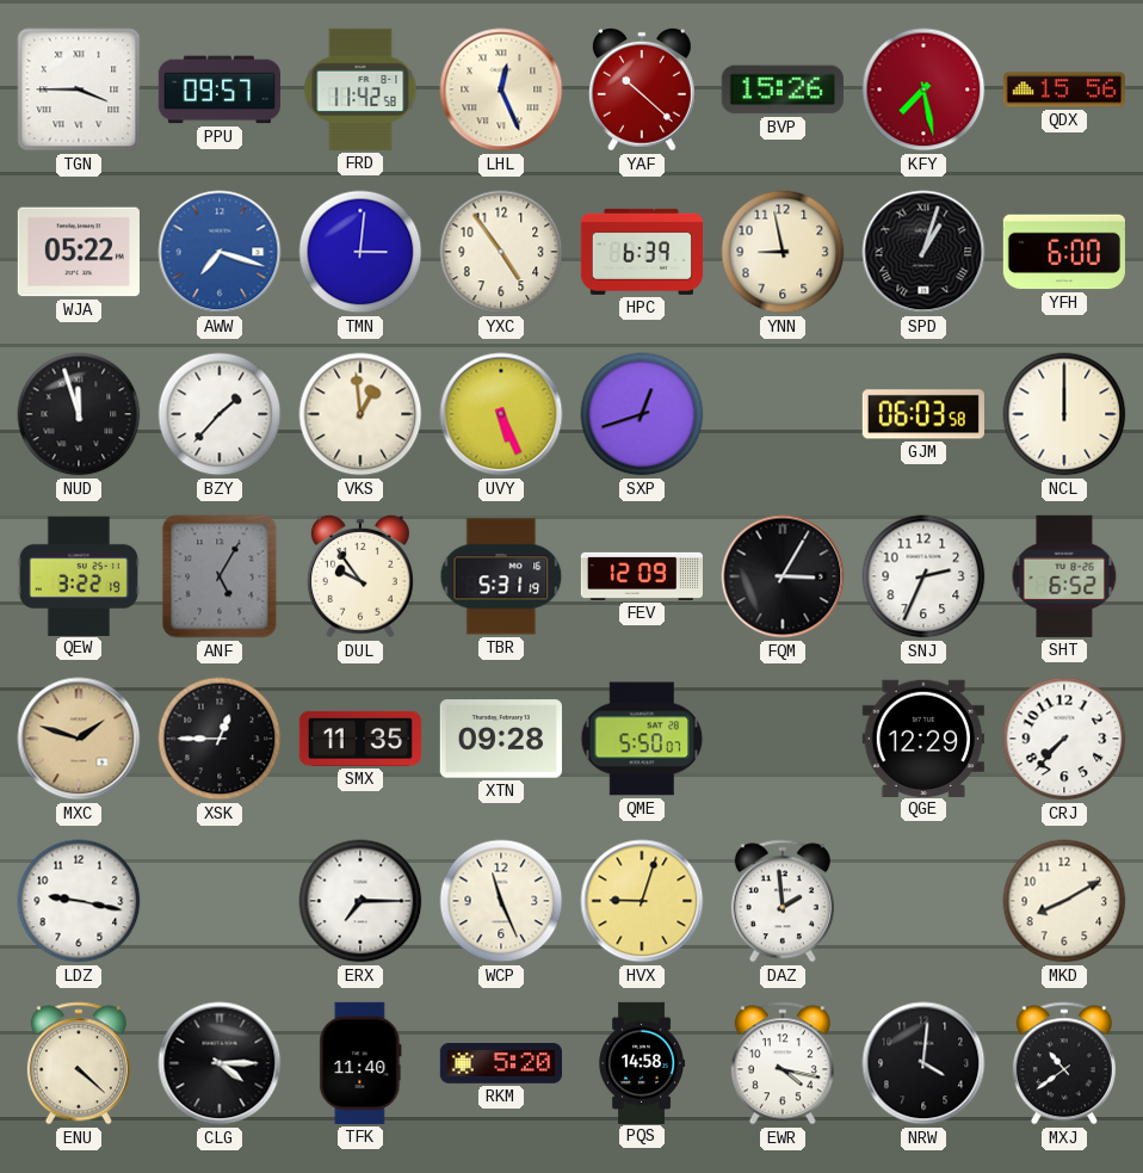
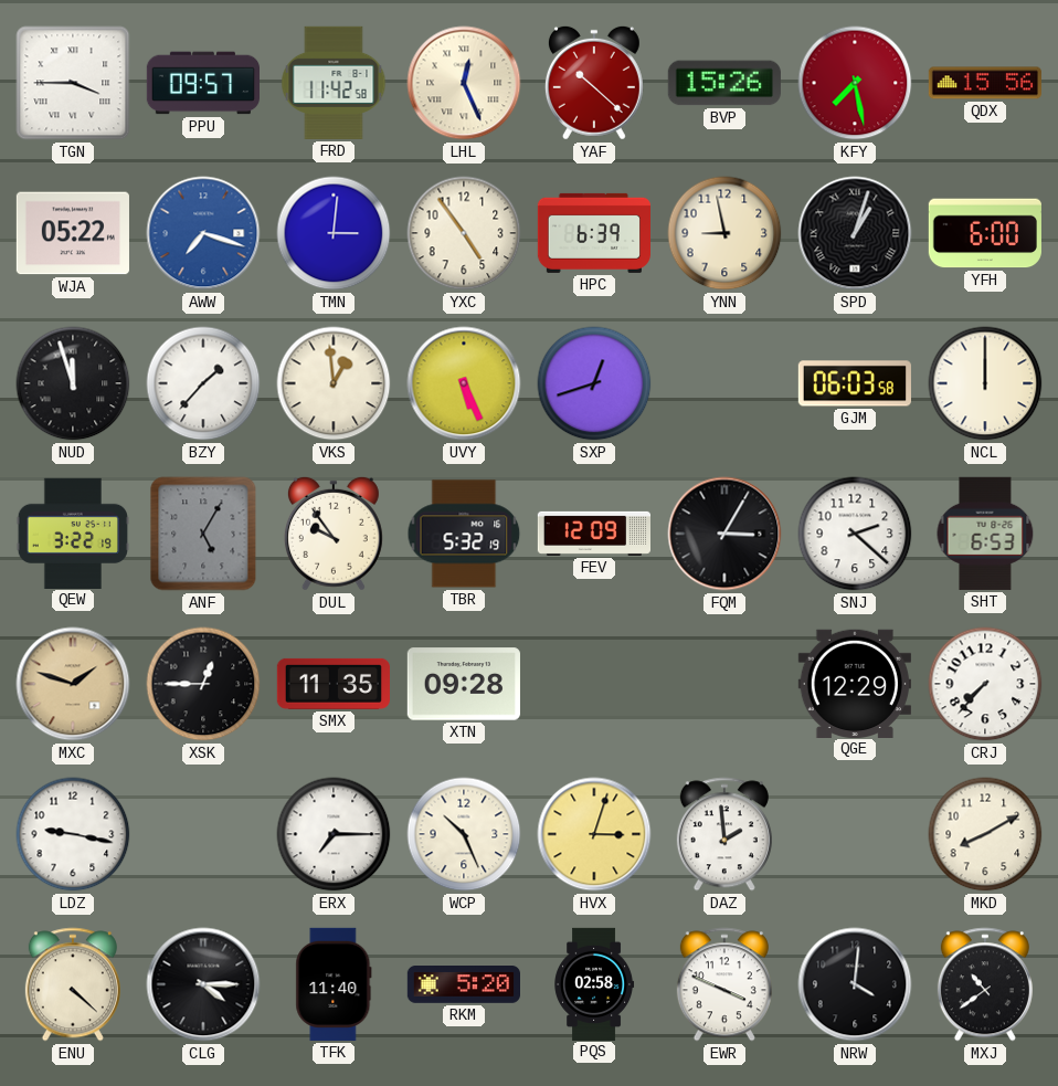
TBR: 5:31 -> 5:32
SNJ: 2:34 -> 2:22
SHT: 6:52 -> 6:53
QME: 5:50 -> none
WCP: 11:26 -> 10:26
HVX: 9:03 -> 3:03
PQS: 14:58 -> 02:58
EWR: 4:17 -> 3:49
